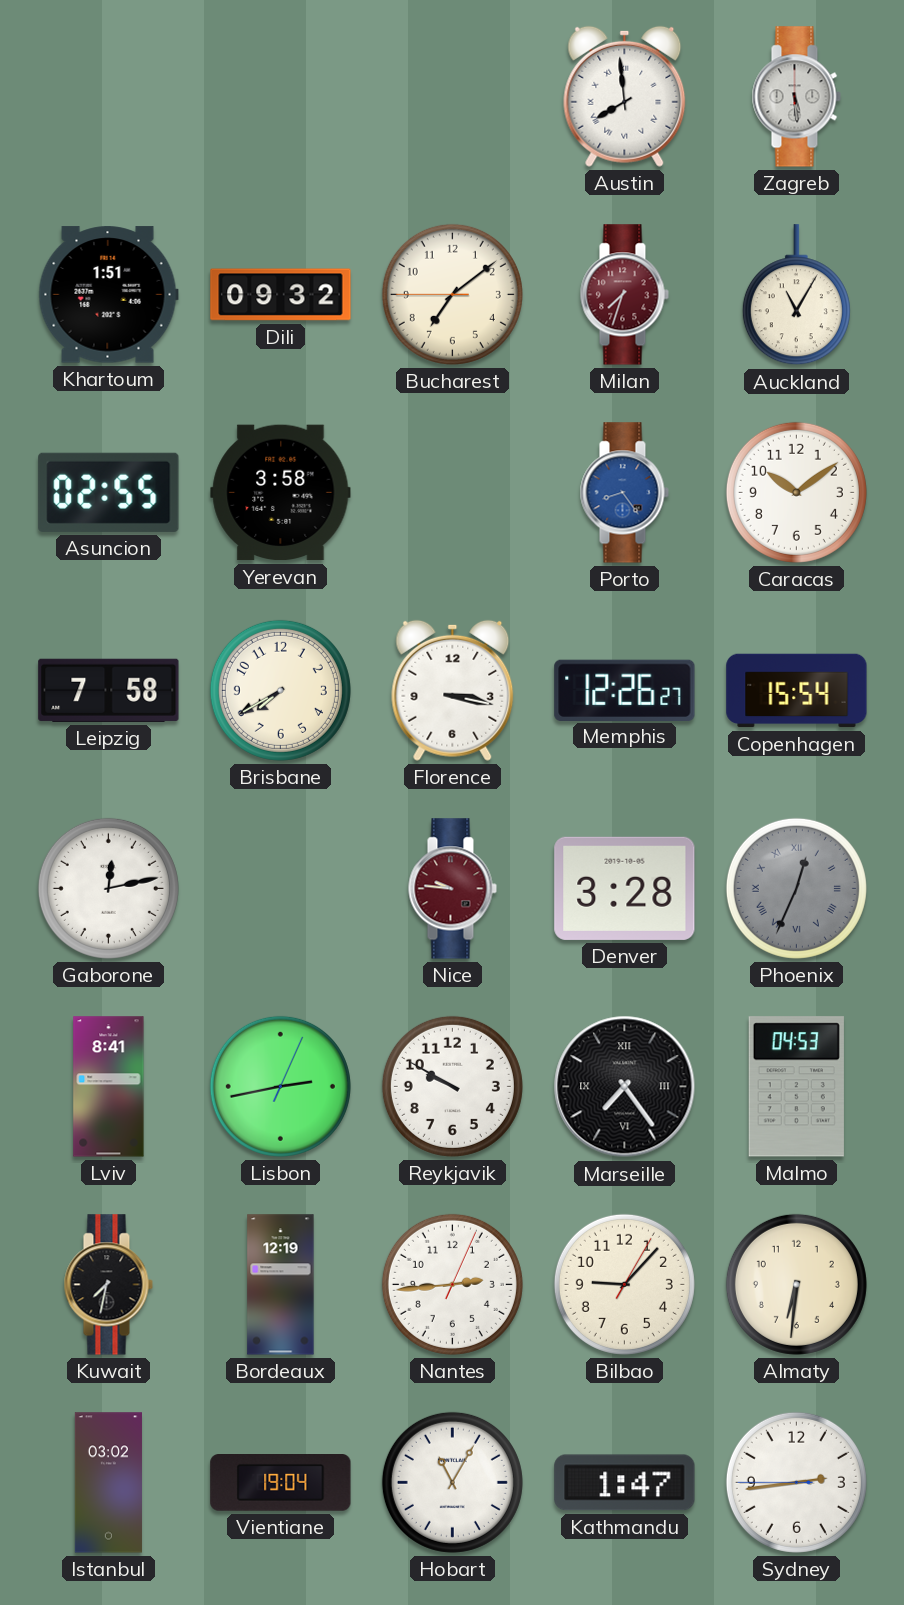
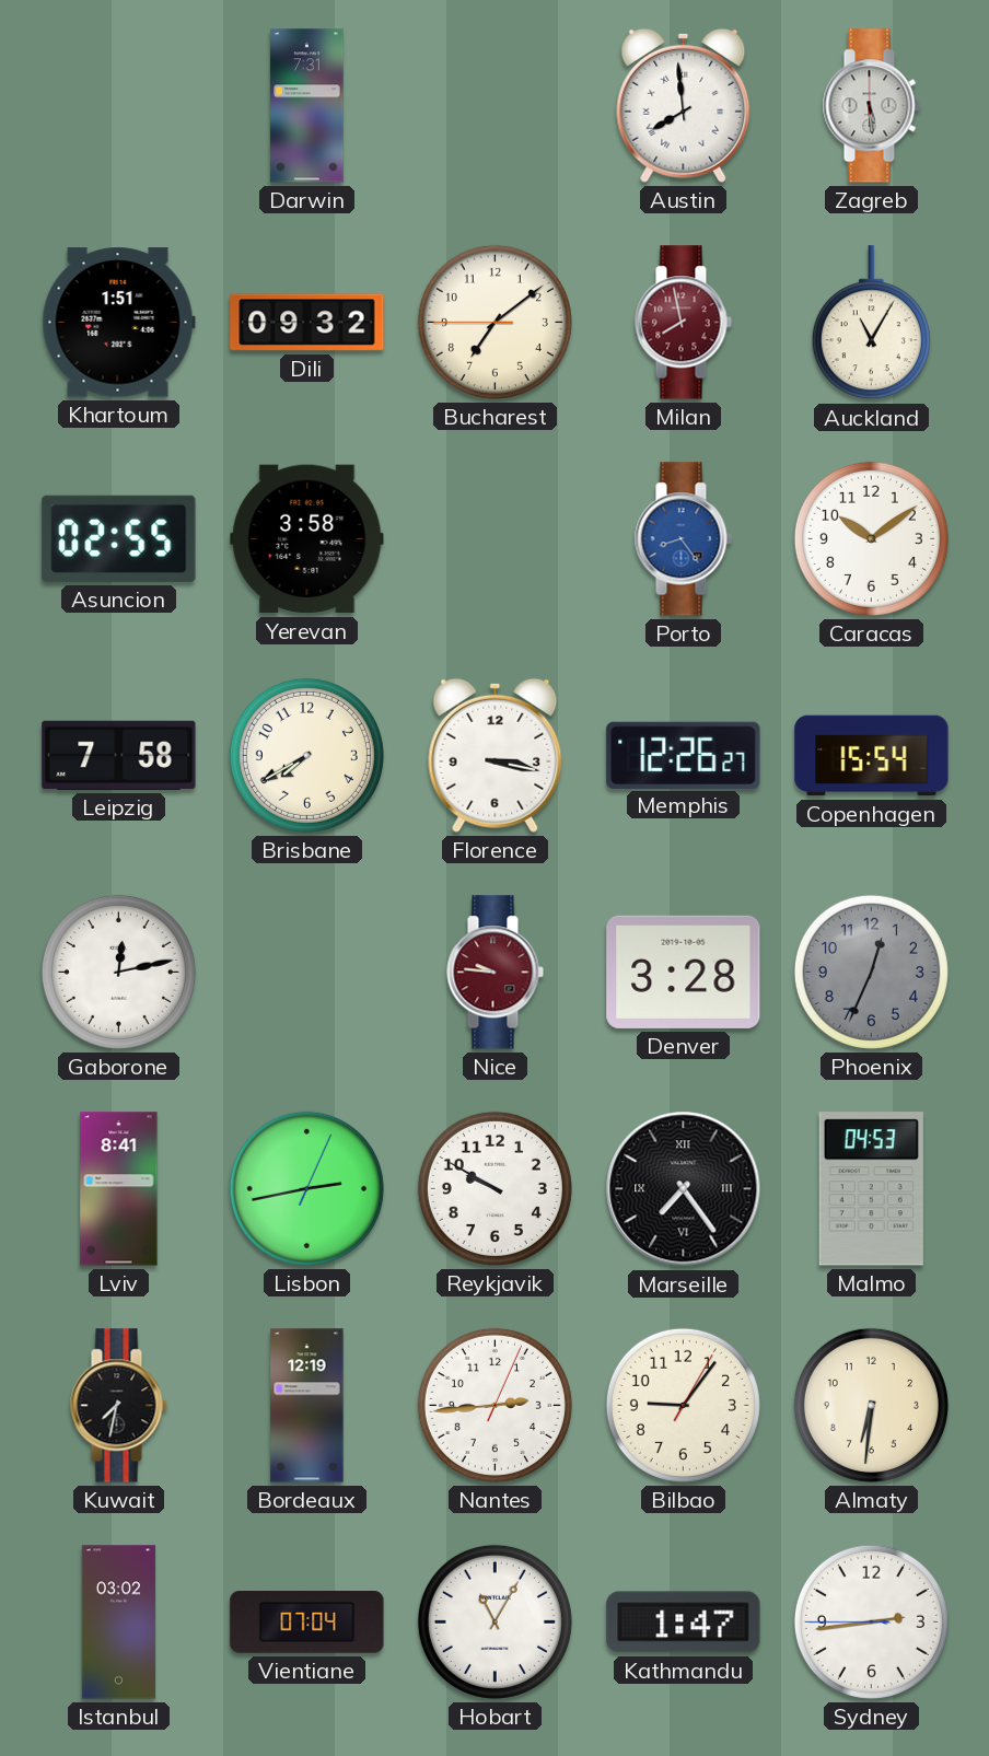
Darwin: none -> 7:31
Milan: 7:33 -> 7:58
Phoenix numerals: Roman -> Arabic
Bilbao: 9:07 -> 9:06
Vientiane: 19:04 -> 07:04
